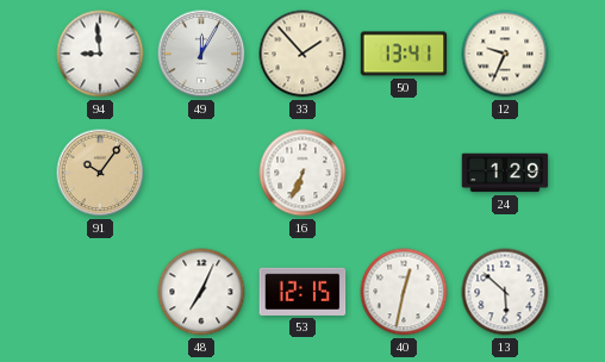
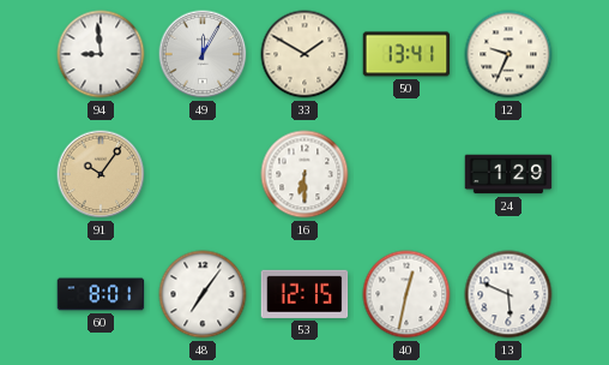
33: 1:53 -> 1:50
16: 6:34 -> 6:30
60: none -> 8:01
48: 7:04 -> 7:06
13: 5:52 -> 5:49
